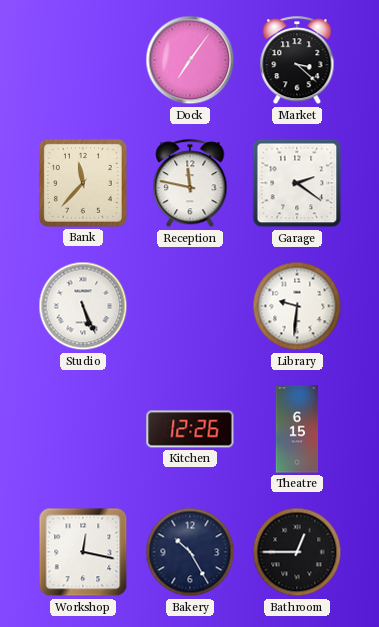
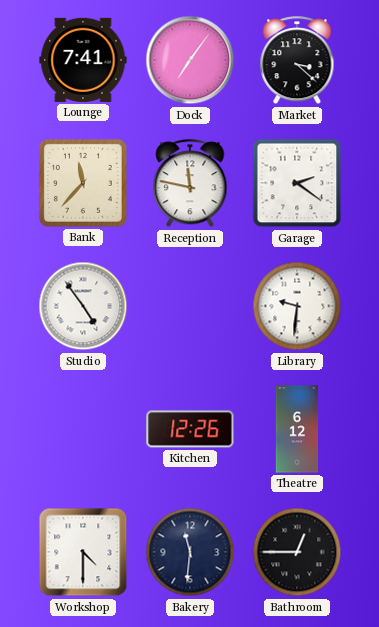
Lounge: none -> 7:41
Studio: 5:26 -> 4:54
Theatre: 6:15 -> 6:12
Workshop: 12:17 -> 4:30
Bakery: 10:25 -> 11:31
